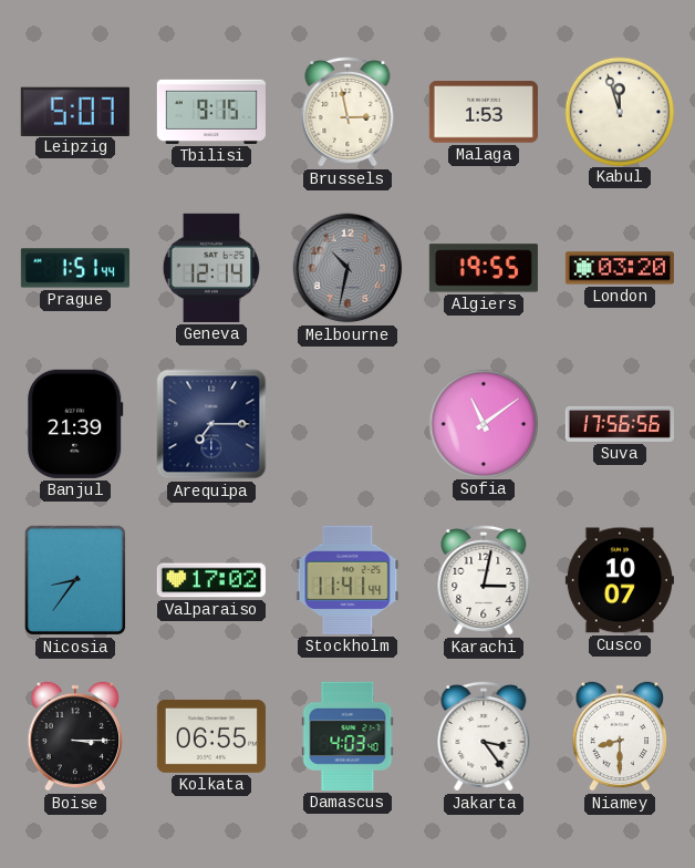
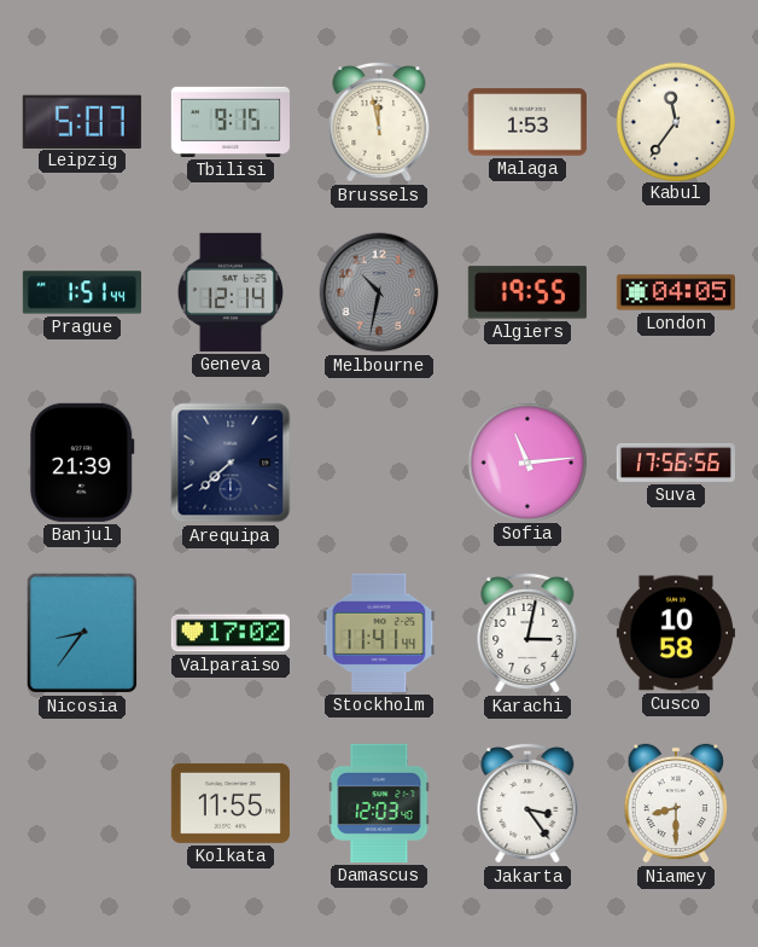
Brussels: 2:58 -> 11:58
Kabul: 11:57 -> 11:36
London: 03:20 -> 04:05
Arequipa: 7:15 -> 7:38
Sofia: 11:09 -> 11:14
Cusco: 10:07 -> 10:58
Boise: 3:15 -> none
Kolkata: 06:55 -> 11:55
Damascus: 4:03 -> 12:03
